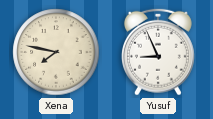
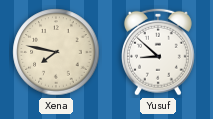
Yusuf: 8:56 -> 8:52
